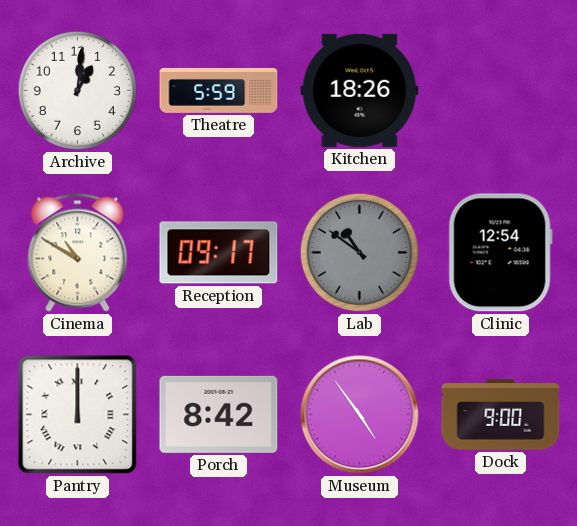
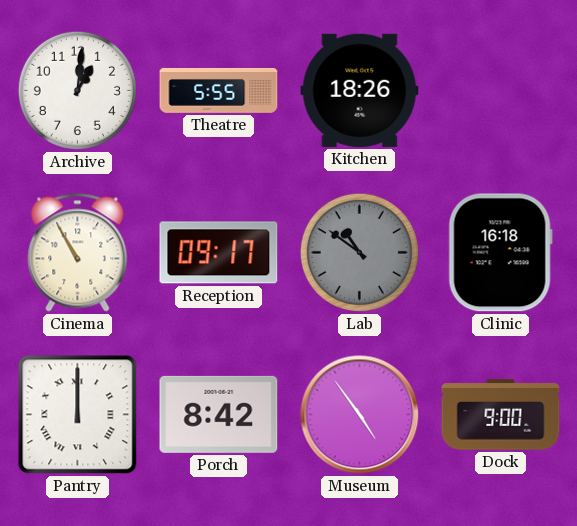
Theatre: 5:59 -> 5:55
Cinema: 10:50 -> 10:55
Clinic: 12:54 -> 16:18
